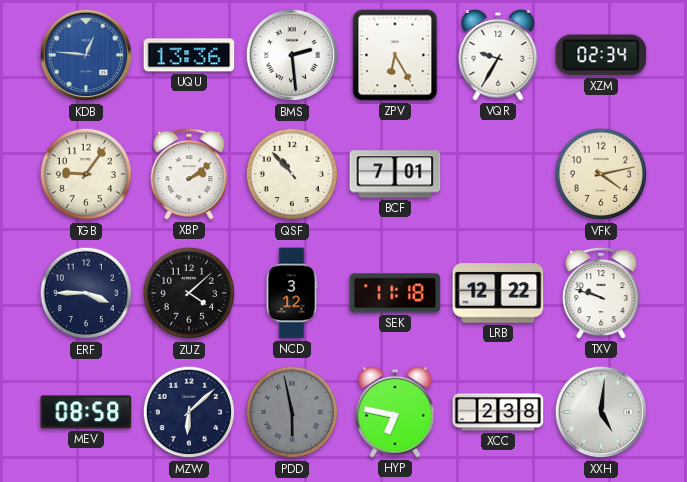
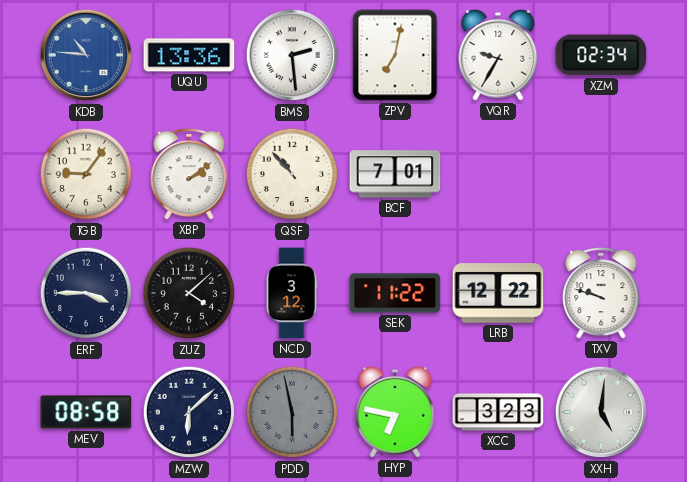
KDB: 12:46 -> 10:46
ZPV: 6:25 -> 7:02
VFK: 4:13 -> none
SEK: 11:18 -> 11:22
XCC: 2:38 -> 3:23
